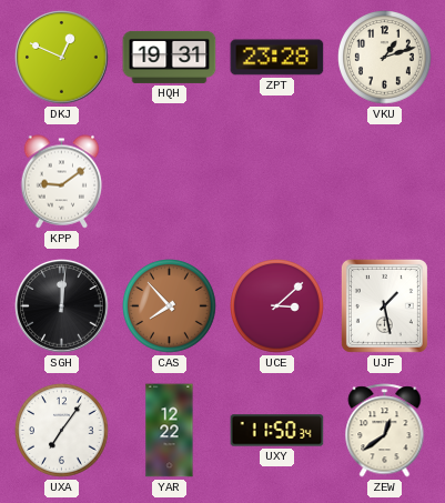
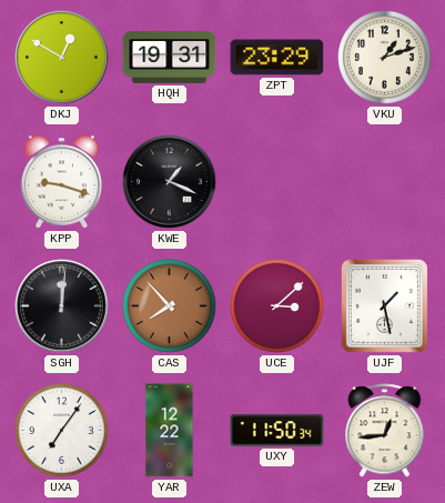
DKJ: 12:49 -> 12:50
ZPT: 23:28 -> 23:29
KPP: 9:09 -> 9:18
KWE: none -> 1:19
ZEW: 12:39 -> 12:44
